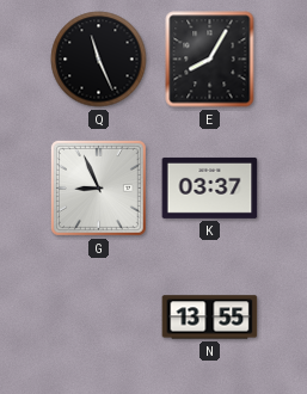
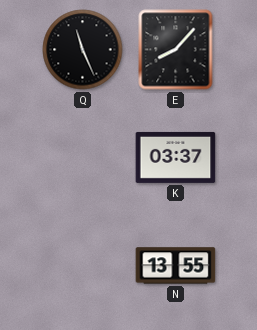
E: 8:05 -> 8:07
G: 8:56 -> none
